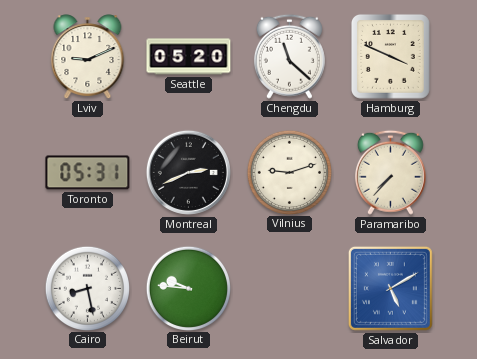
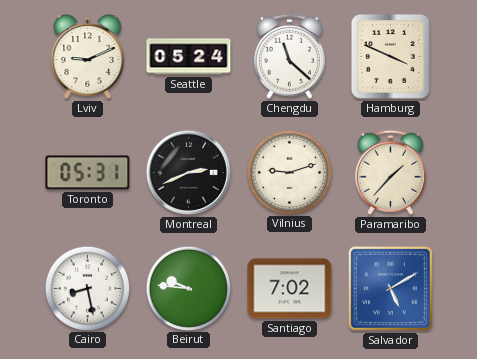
Seattle: 05:20 -> 05:24
Paramaribo: 7:37 -> 1:37
Santiago: none -> 7:02
